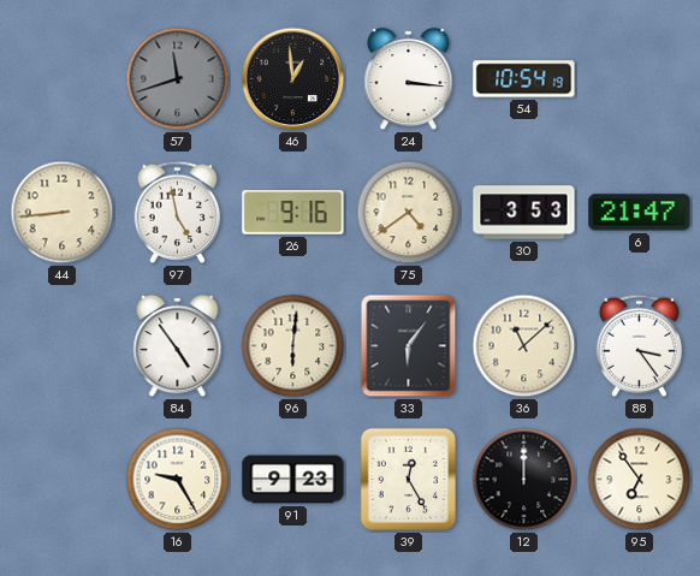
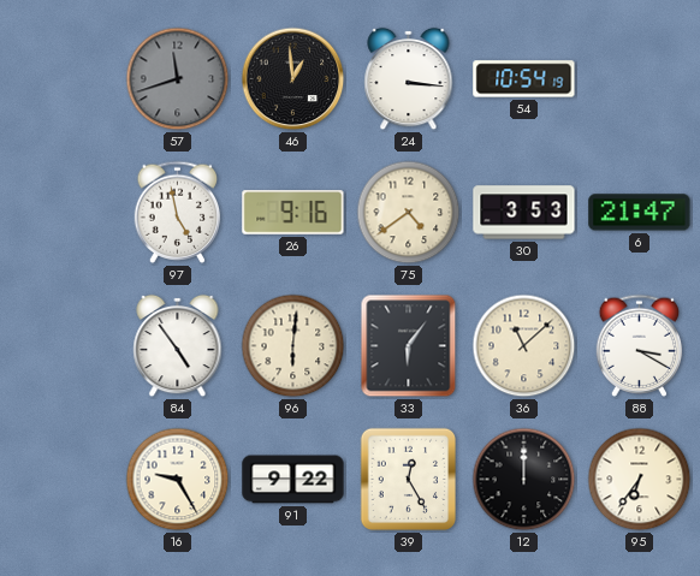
44: 8:44 -> none
88: 3:24 -> 3:20
91: 9:23 -> 9:22
95: 6:54 -> 6:36
